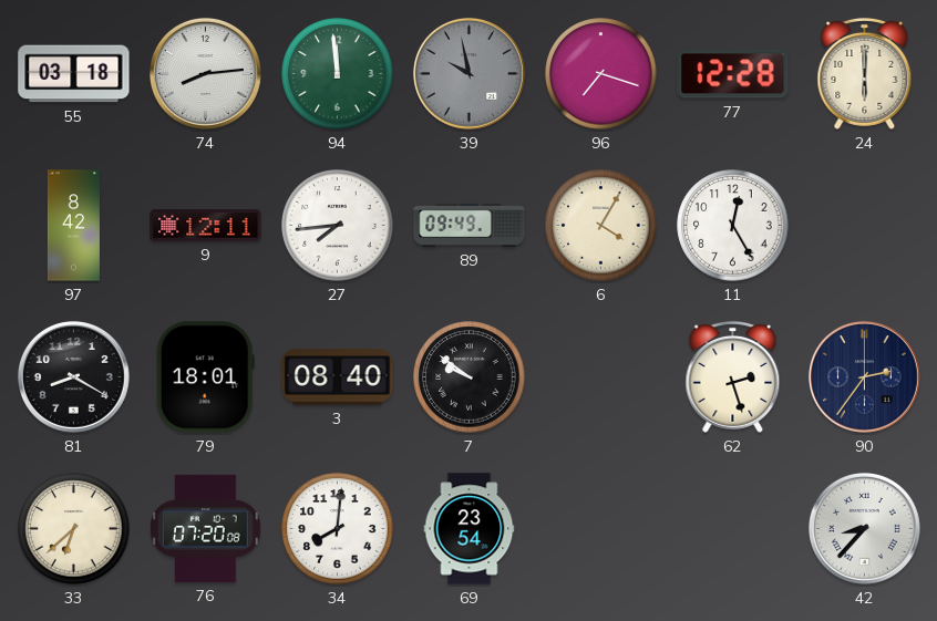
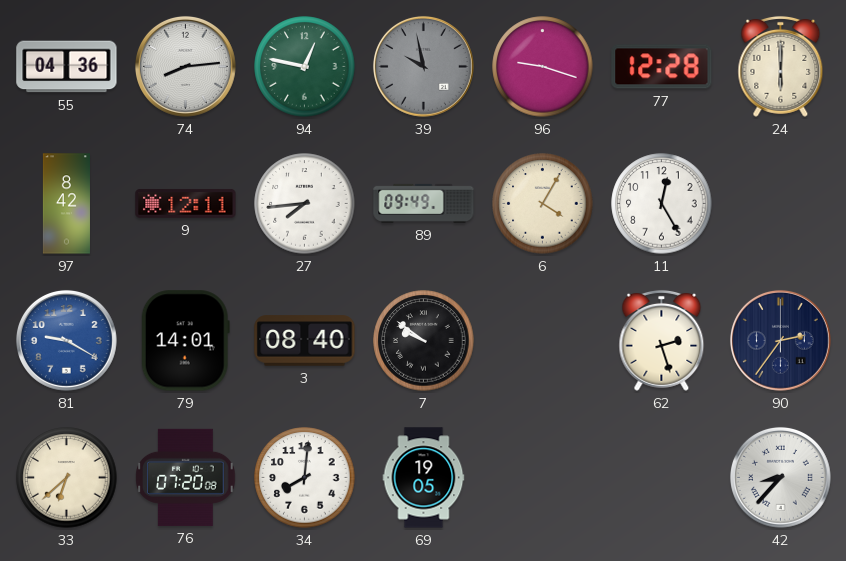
55: 03:18 -> 04:36
94: 11:59 -> 12:47
96: 7:18 -> 9:18
81: 8:20 -> 9:20
81 dial: black -> blue
79: 18:01 -> 14:01
69: 23:54 -> 19:05
